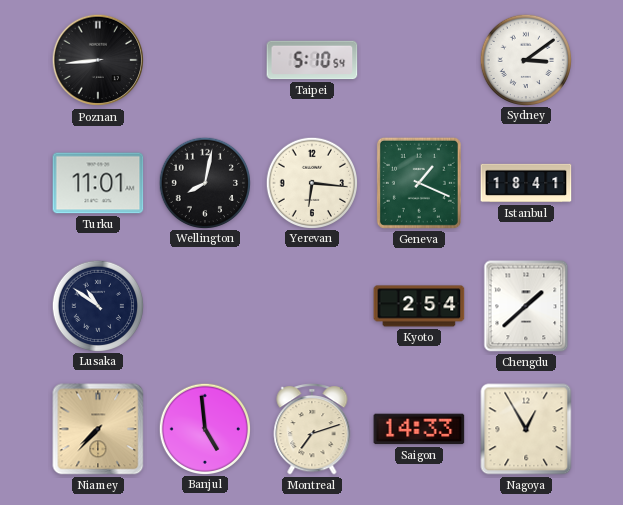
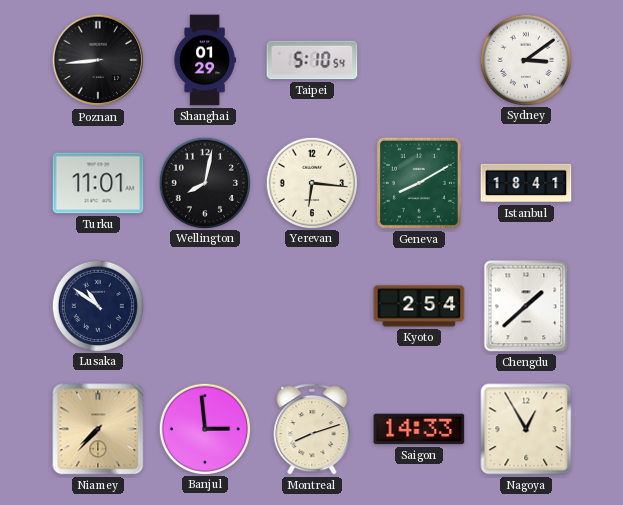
Shanghai: none -> 01:29
Geneva: 1:19 -> 8:10
Banjul: 4:59 -> 2:59
Montreal: 7:12 -> 8:12
